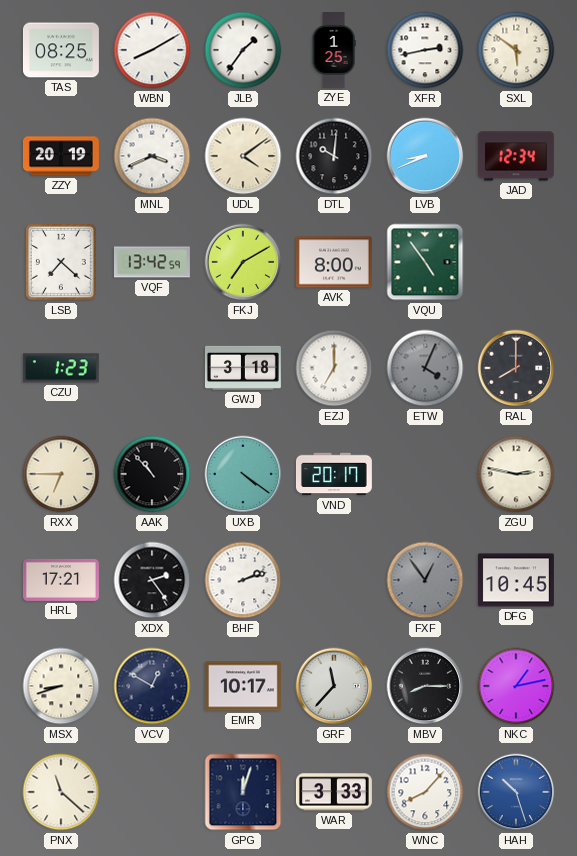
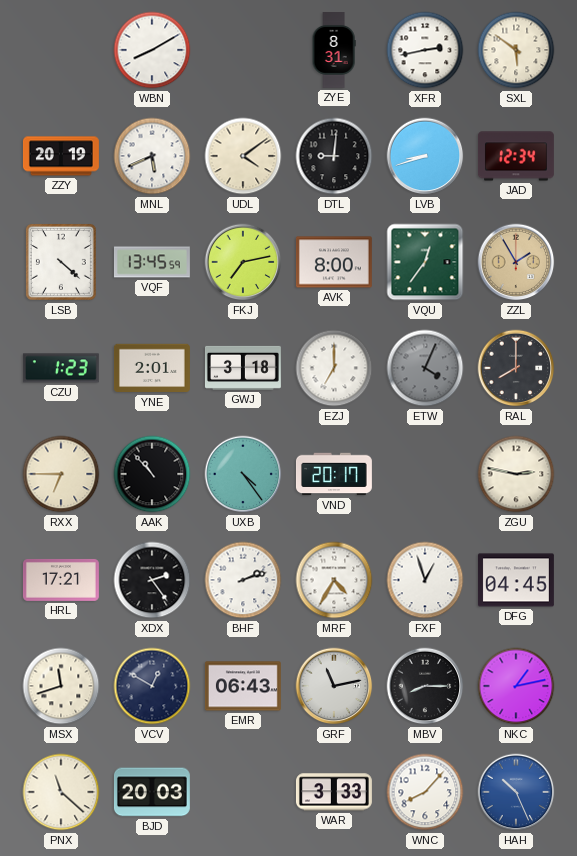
TAS: 08:25 -> none
JLB: 1:36 -> none
ZYE: 1:25 -> 8:31
MNL: 3:41 -> 5:41
DTL: 10:01 -> 9:01
LVB: 8:41 -> 8:42
LSB: 7:22 -> 4:22
VQF: 13:42 -> 13:45
FKJ: 7:10 -> 7:13
VQU: 4:54 -> 12:36
ZZL: none -> 1:55
YNE: none -> 2:01
UXB: 4:21 -> 4:24
MRF: none -> 4:35
FXF: 12:54 -> 12:57
FXF dial: grey -> white
DFG: 10:45 -> 04:45
MSX: 8:42 -> 11:42
EMR: 10:17 -> 06:43
GRF: 11:37 -> 11:13
BJD: none -> 20:03
GPG: 12:03 -> none
HAH: 10:27 -> 10:26
